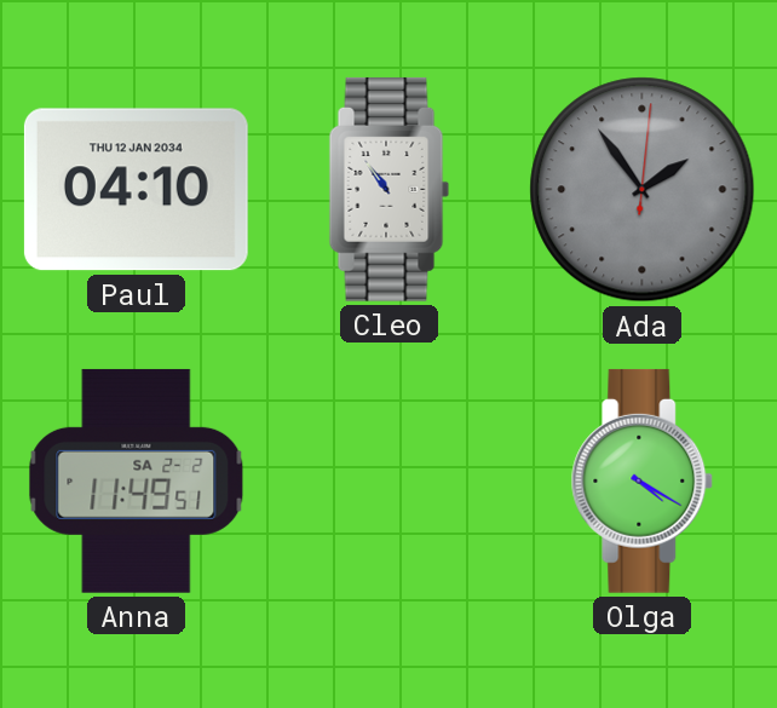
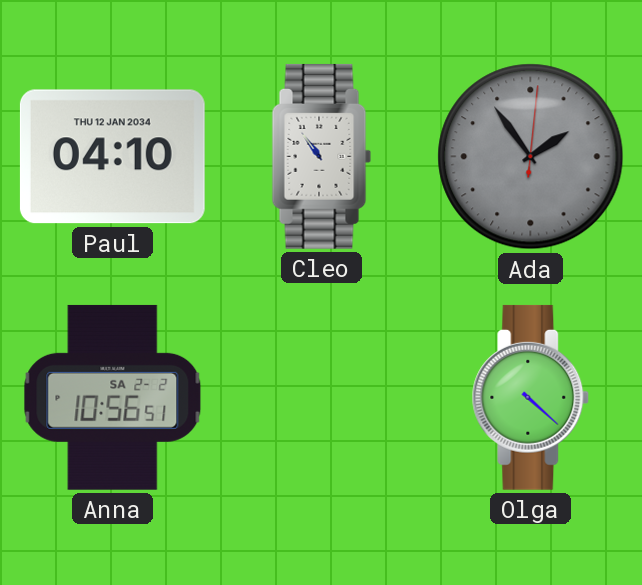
Anna: 11:49 -> 10:56
Olga: 4:20 -> 4:22
